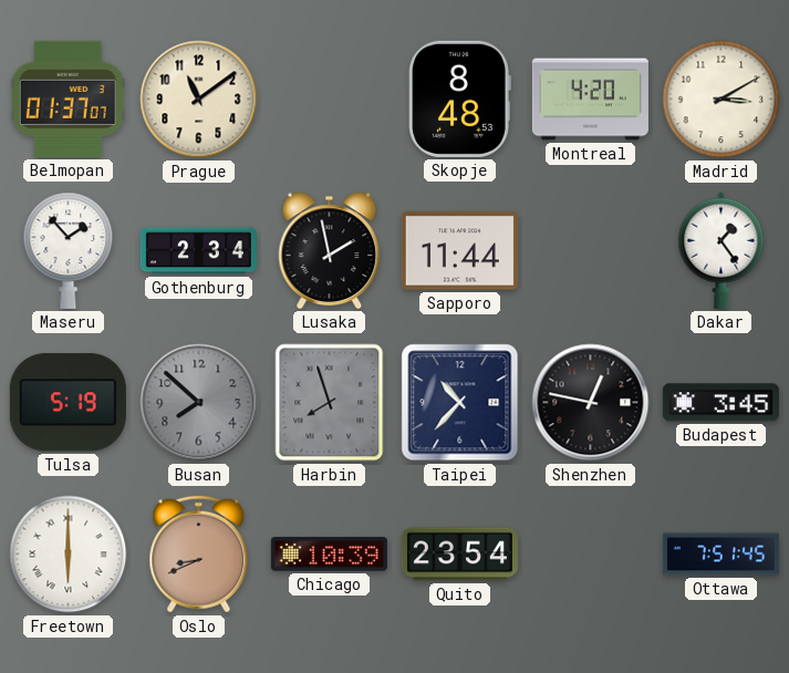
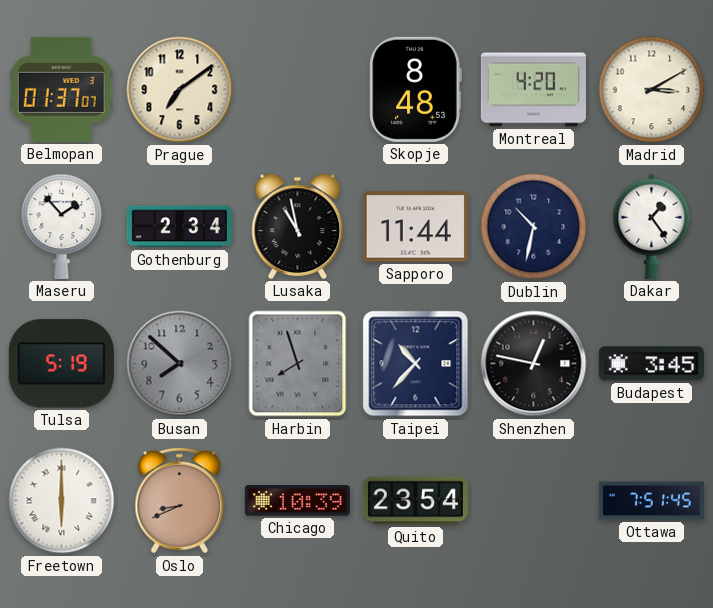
Prague: 11:09 -> 7:09
Lusaka: 1:58 -> 10:58
Dublin: none -> 10:32
